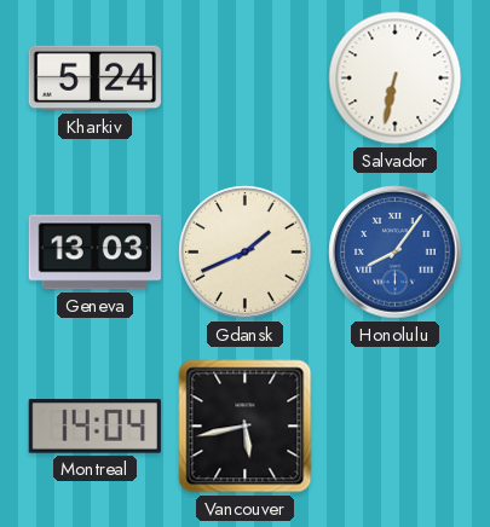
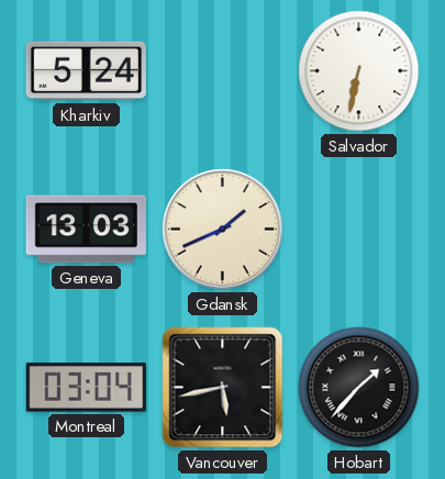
Honolulu: 8:06 -> none
Montreal: 14:04 -> 03:04
Hobart: none -> 1:37
